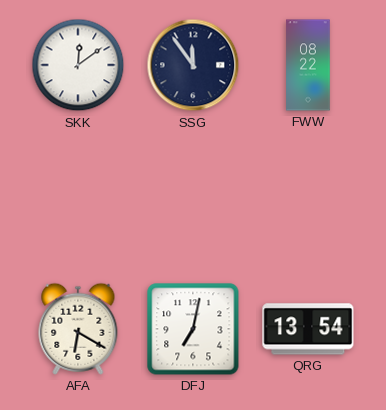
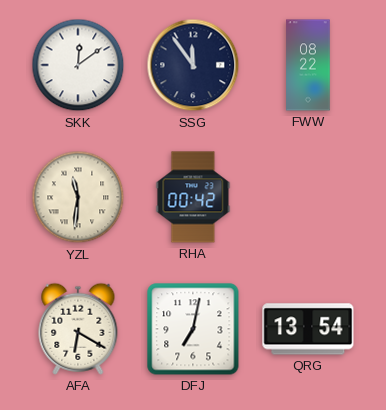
YZL: none -> 11:31
RHA: none -> 00:42
